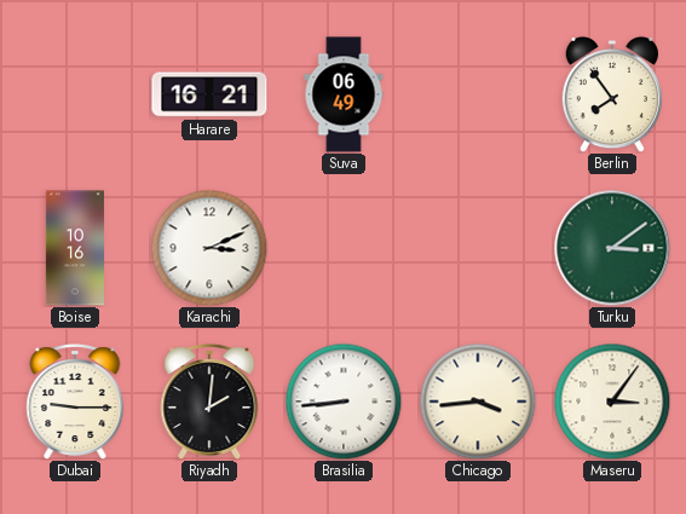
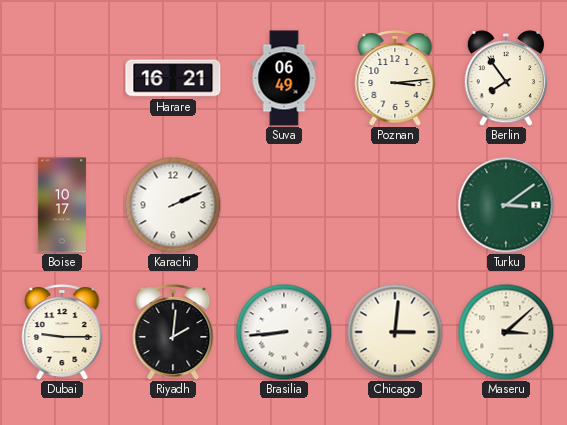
Poznan: none -> 3:14
Boise: 10:16 -> 10:17
Karachi: 3:11 -> 2:11
Chicago: 3:44 -> 3:01
Maseru: 3:06 -> 3:08
